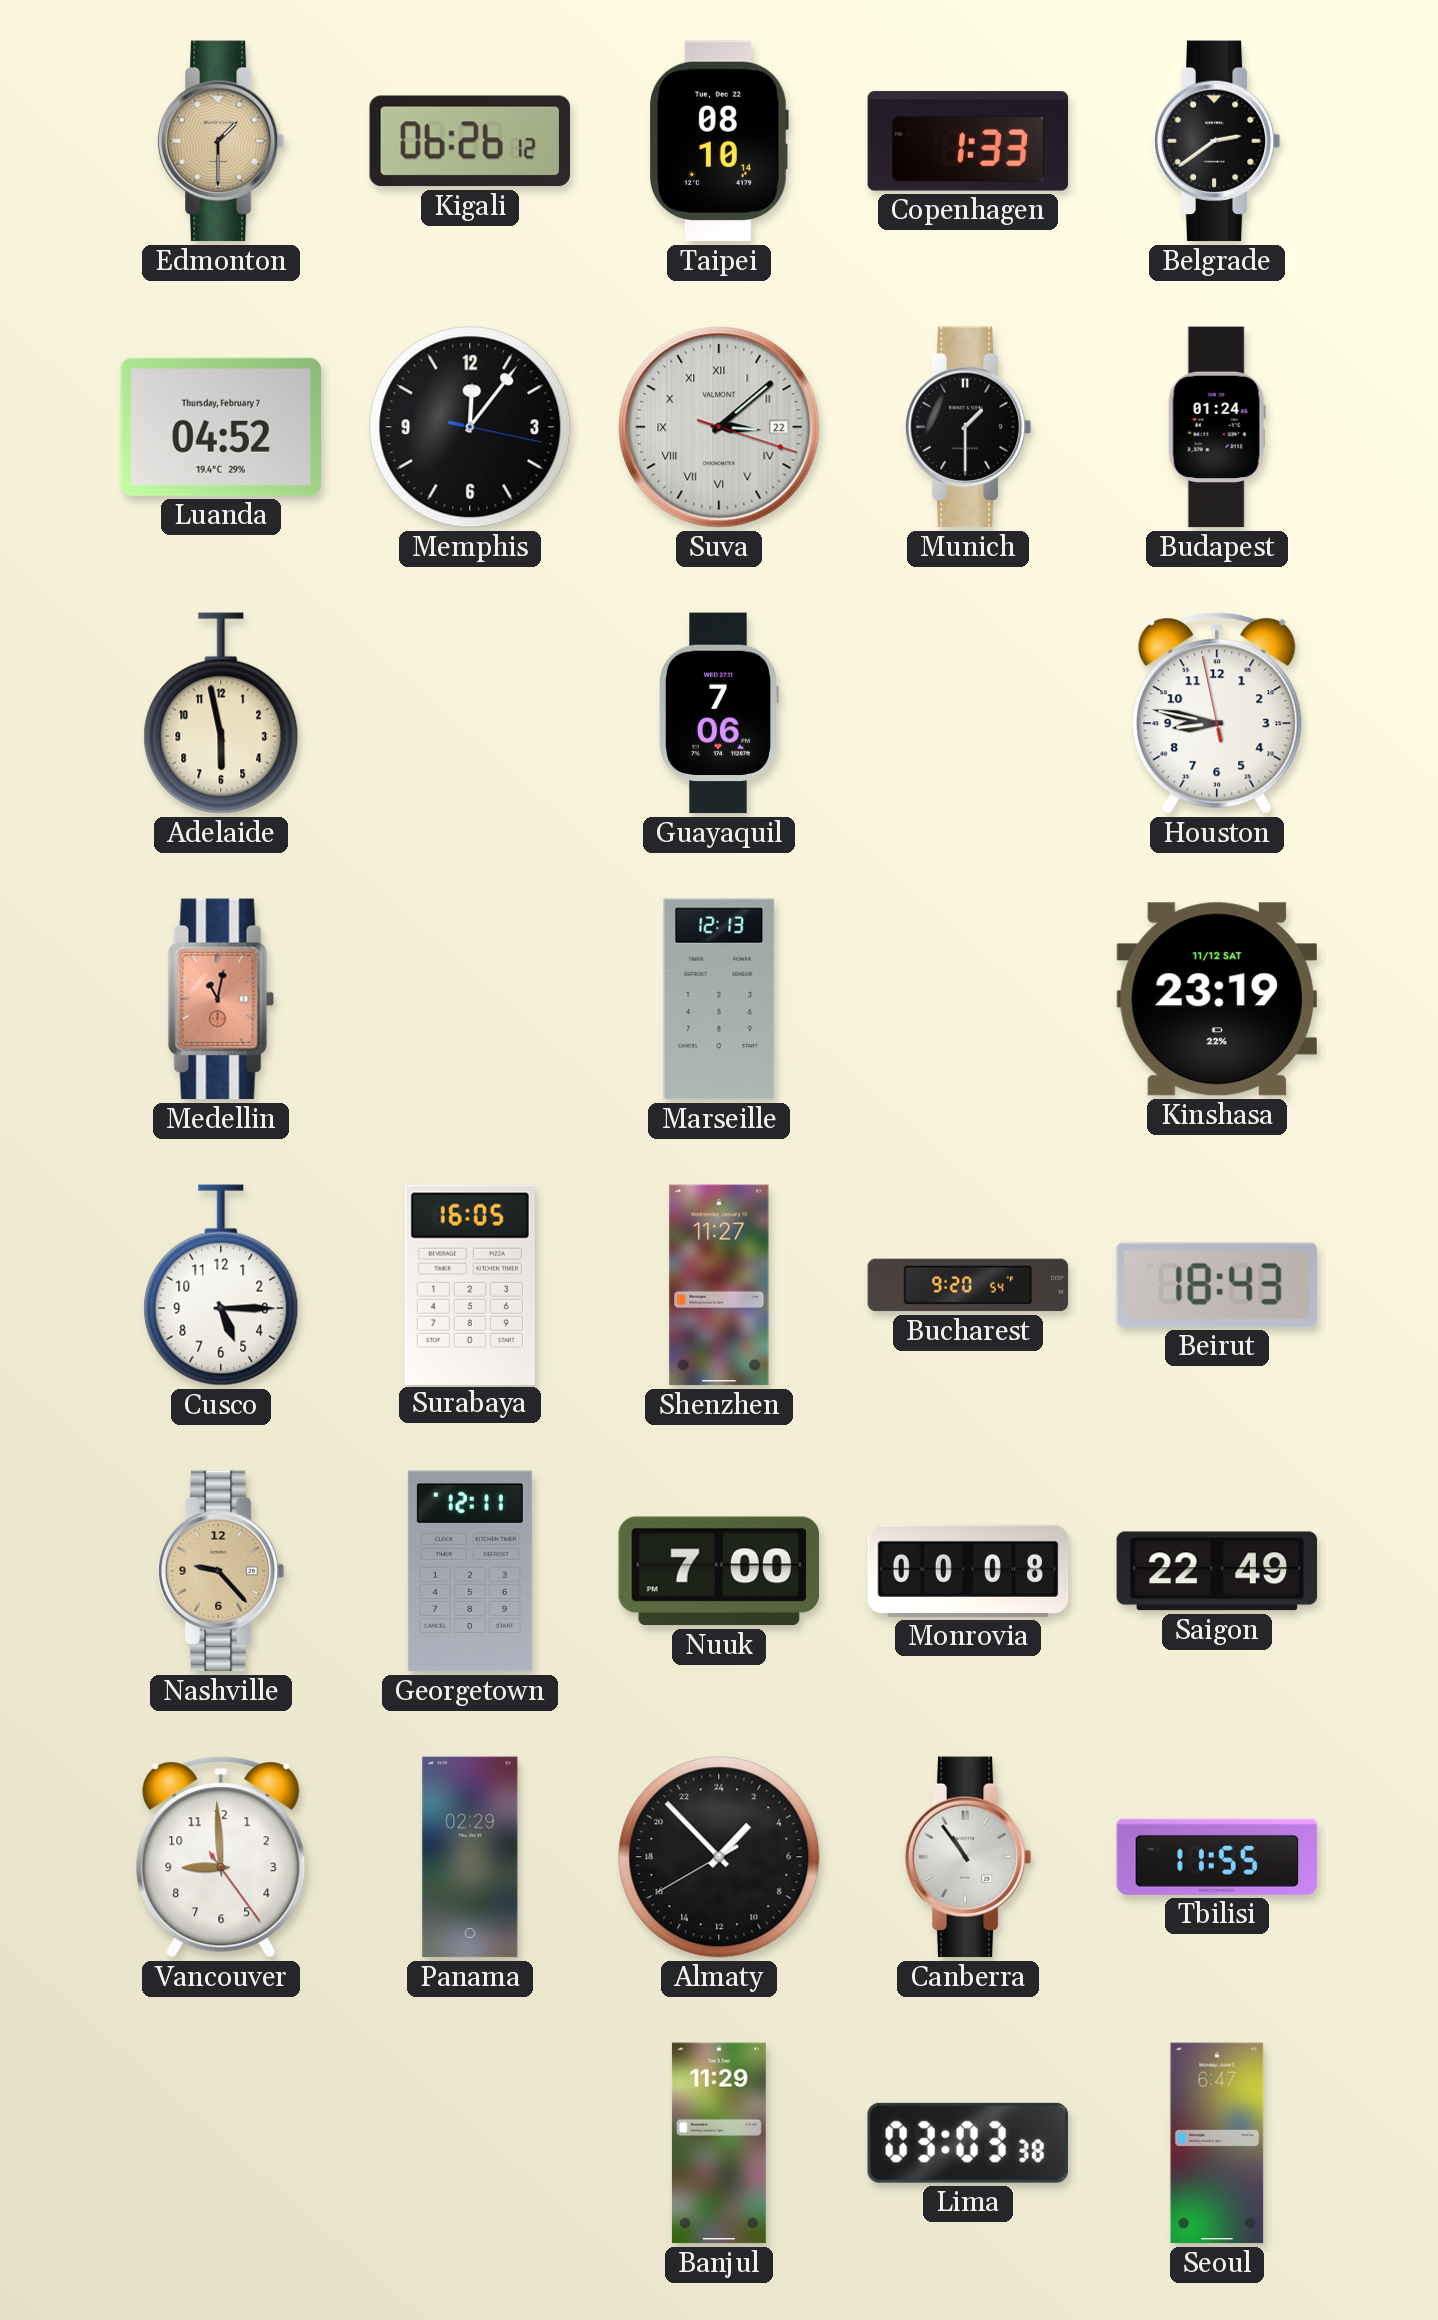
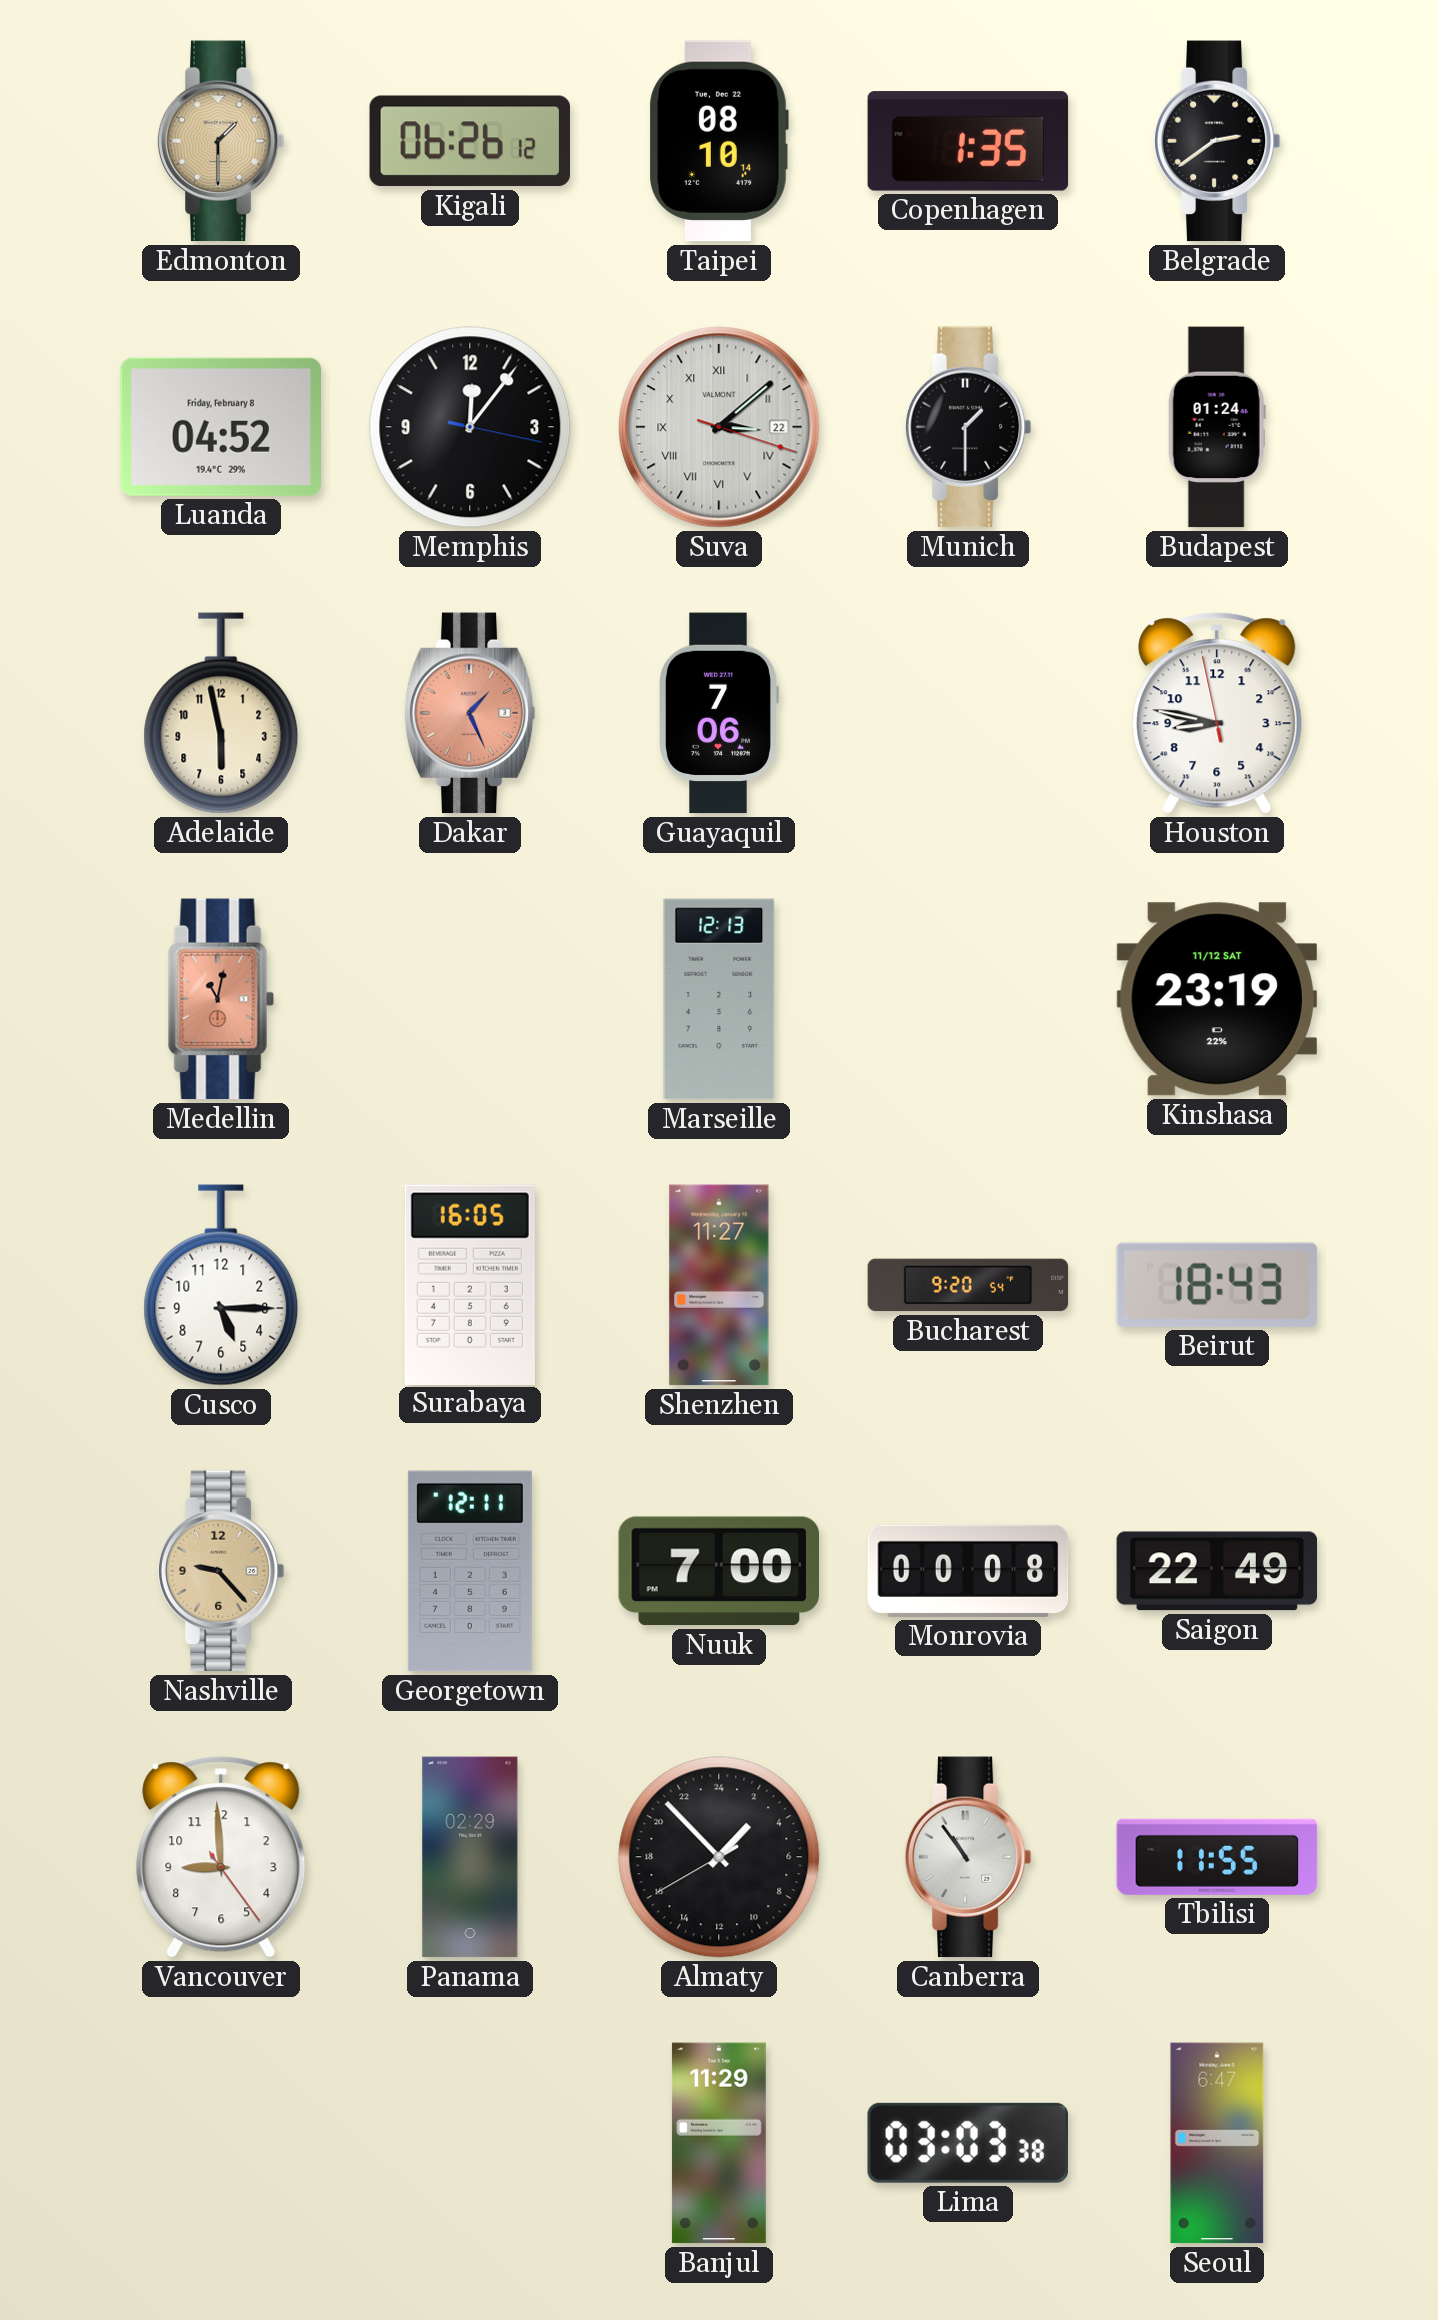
Copenhagen: 1:33 -> 1:35
Luanda date: Thursday, February 7 -> Friday, February 8
Dakar: none -> 1:26
